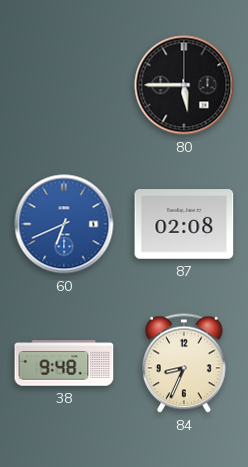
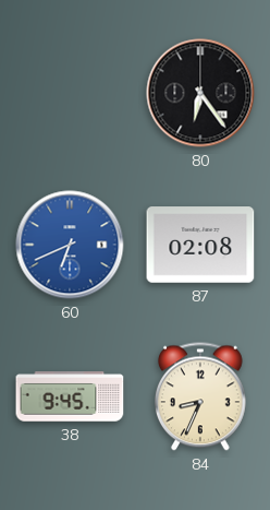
80: 5:45 -> 6:24
38: 9:48 -> 9:45
